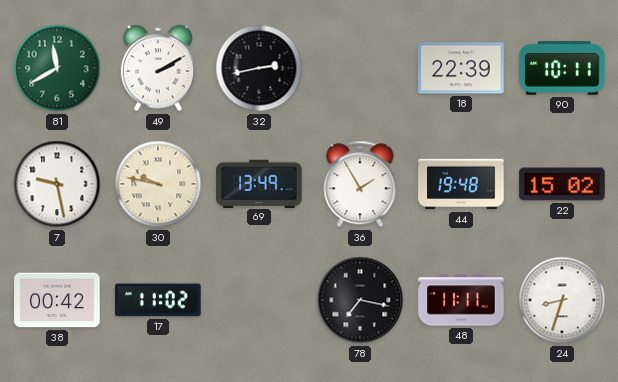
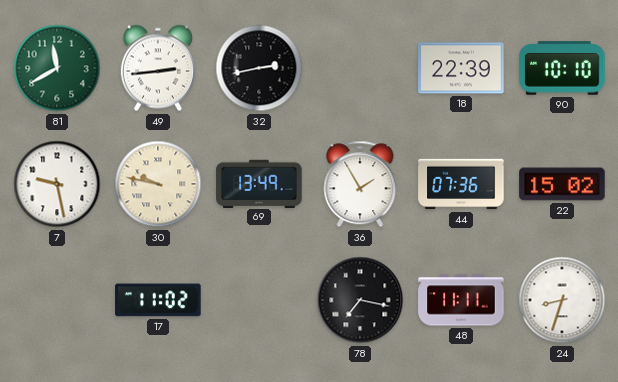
49: 2:10 -> 2:44
90: 10:11 -> 10:10
44: 19:48 -> 07:36
38: 00:42 -> none
